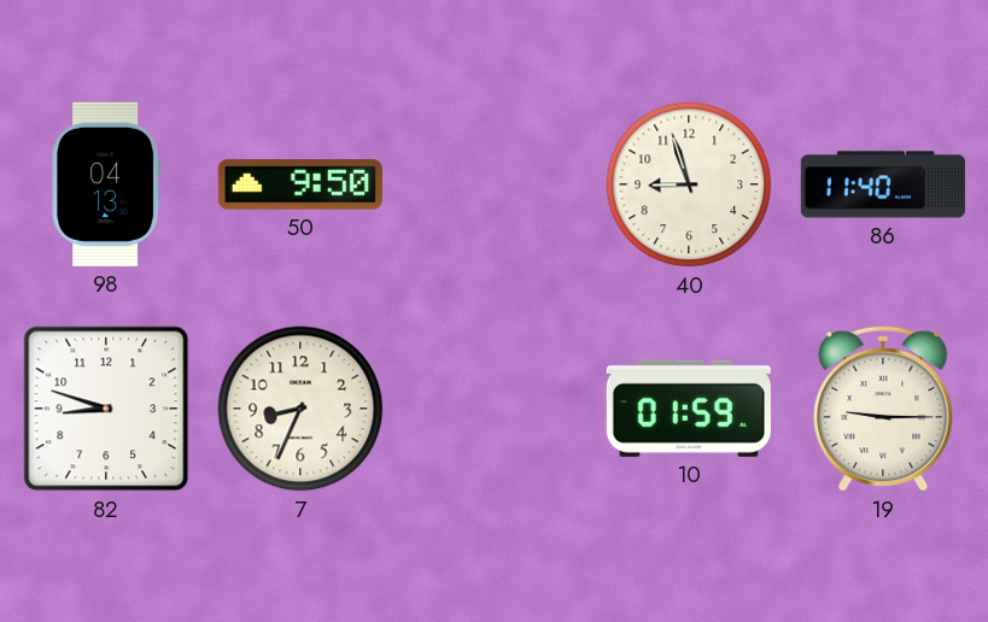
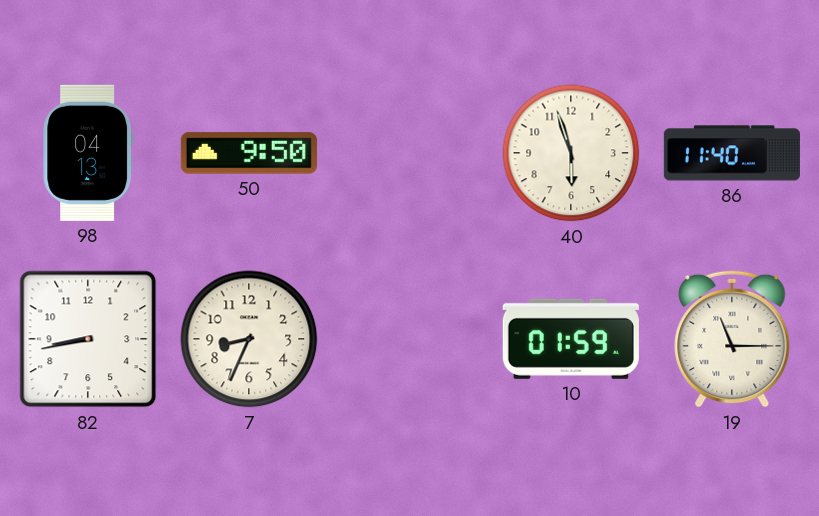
40: 8:57 -> 5:57
82: 8:48 -> 8:43
19: 9:15 -> 11:15
